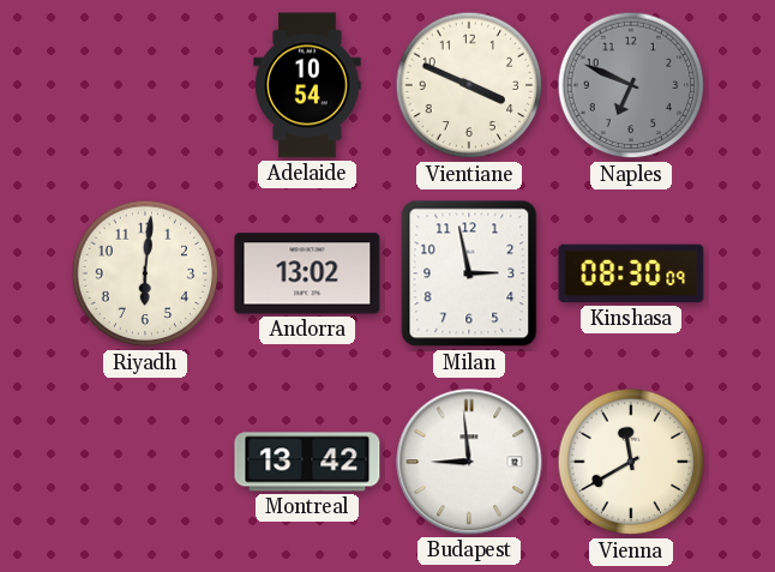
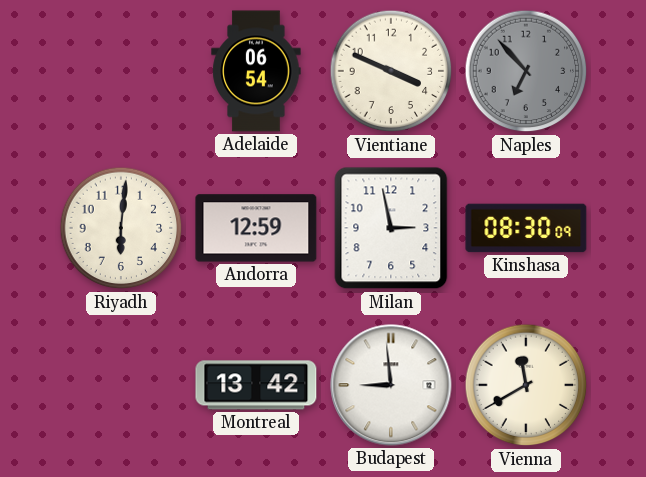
Adelaide: 10:54 -> 06:54
Naples: 6:49 -> 6:53
Andorra: 13:02 -> 12:59
